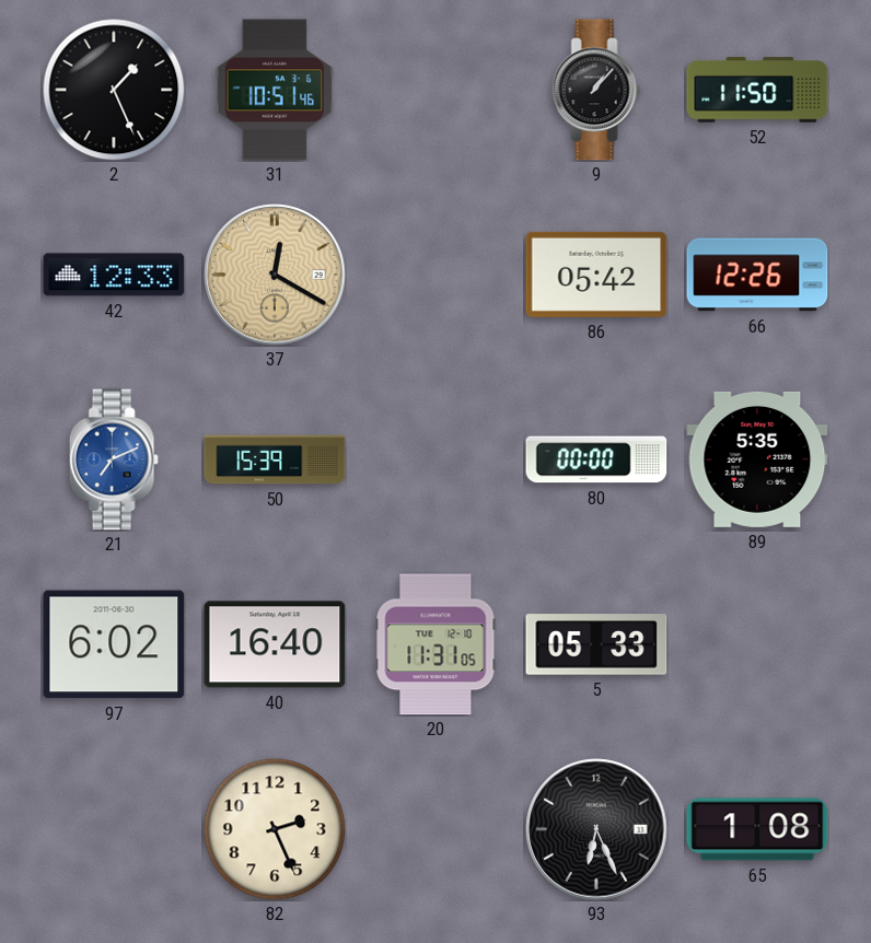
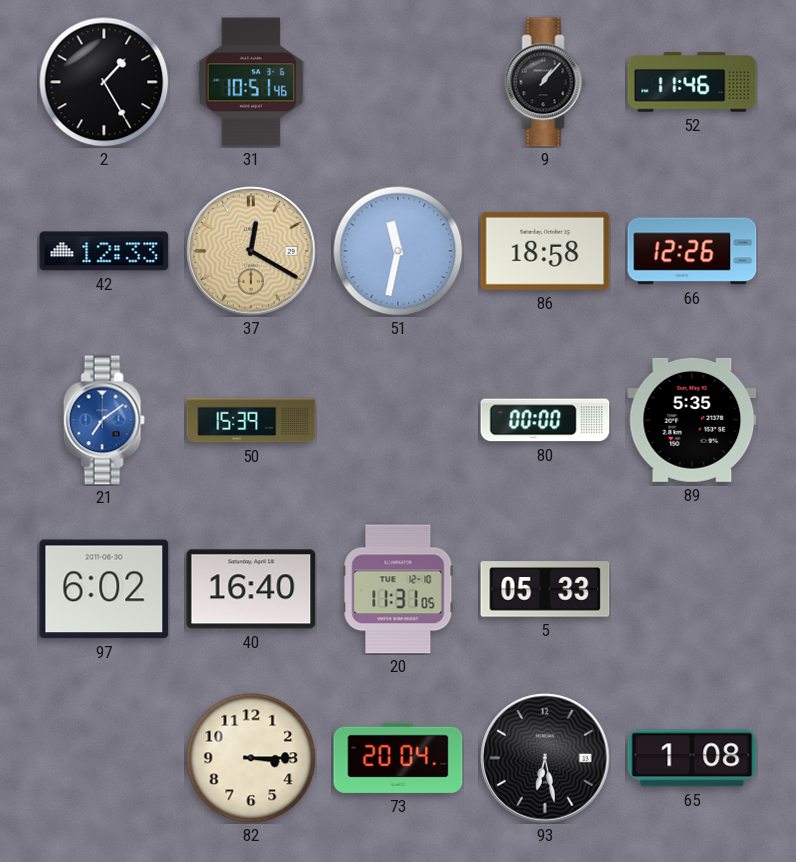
2: 1:26 -> 1:25
52: 11:50 -> 11:46
51: none -> 11:32
86: 05:42 -> 18:58
21: 7:11 -> 7:09
82: 2:26 -> 3:15
73: none -> 20:04
93: 6:26 -> 6:28
